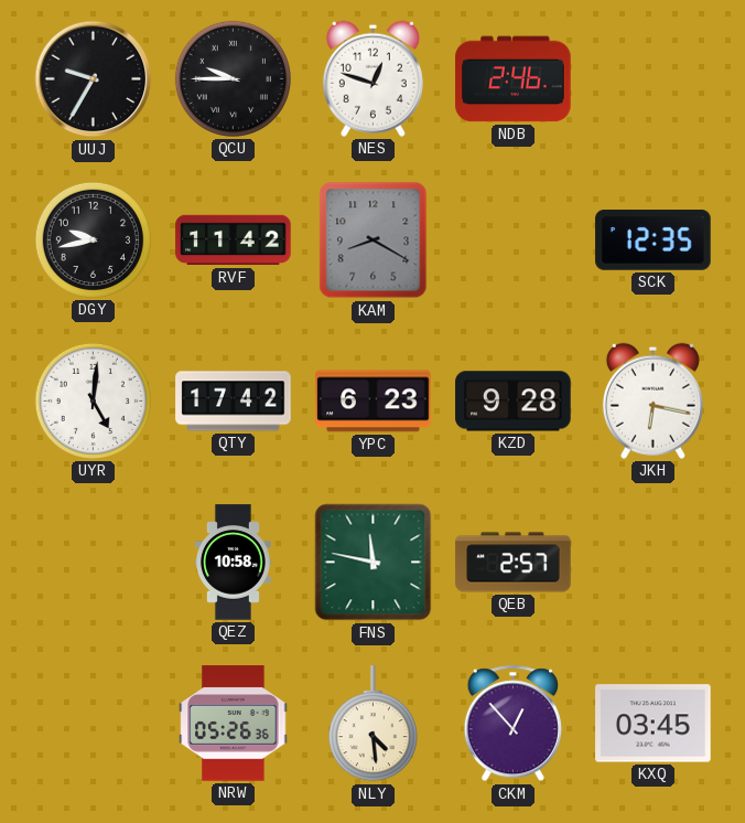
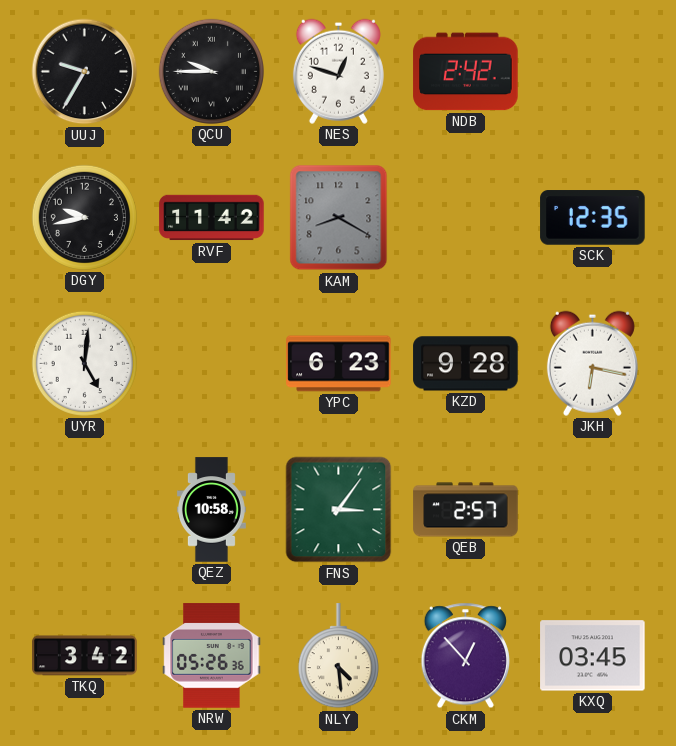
NDB: 2:46 -> 2:42
QTY: 17:42 -> none
FNS: 11:47 -> 3:06
TKQ: none -> 3:42
